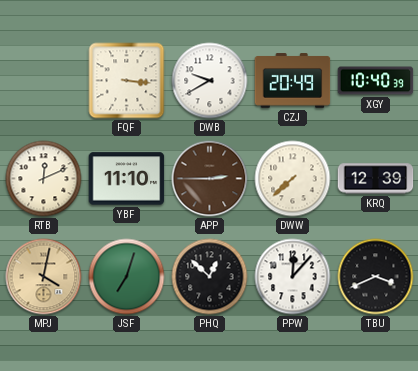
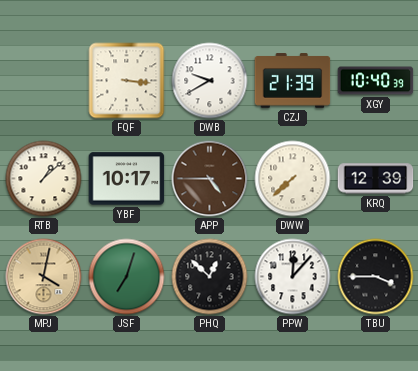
CZJ: 20:49 -> 21:39
RTB: 12:11 -> 1:08
YBF: 11:10 -> 10:17
APP: 2:45 -> 4:45
TBU: 3:41 -> 3:45
